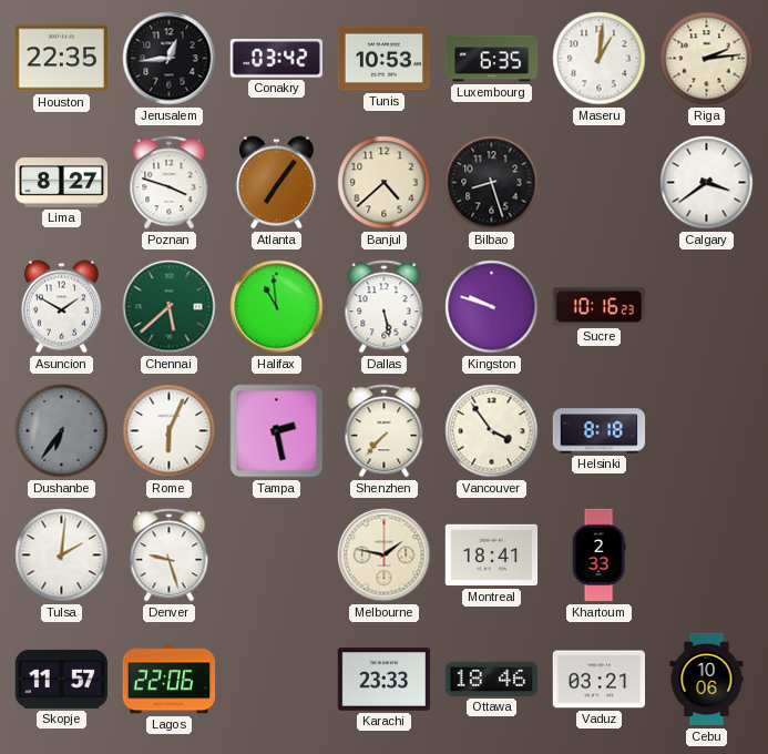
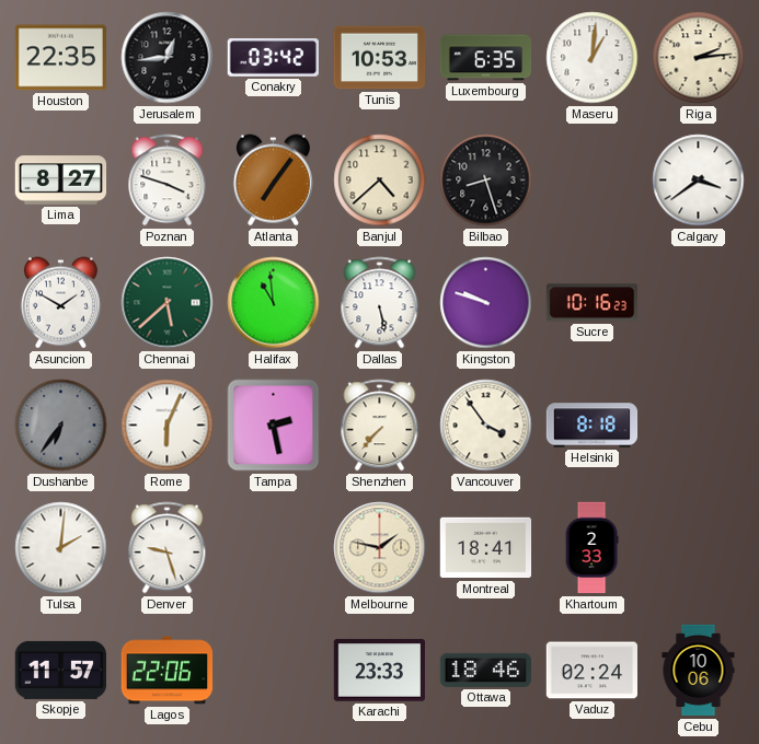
Vaduz: 03:21 -> 02:24
